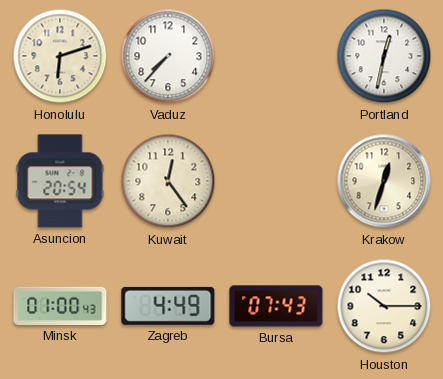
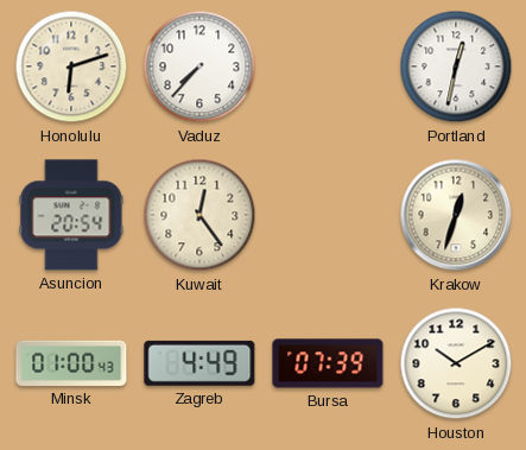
Bursa: 07:43 -> 07:39
Houston: 10:15 -> 10:10
